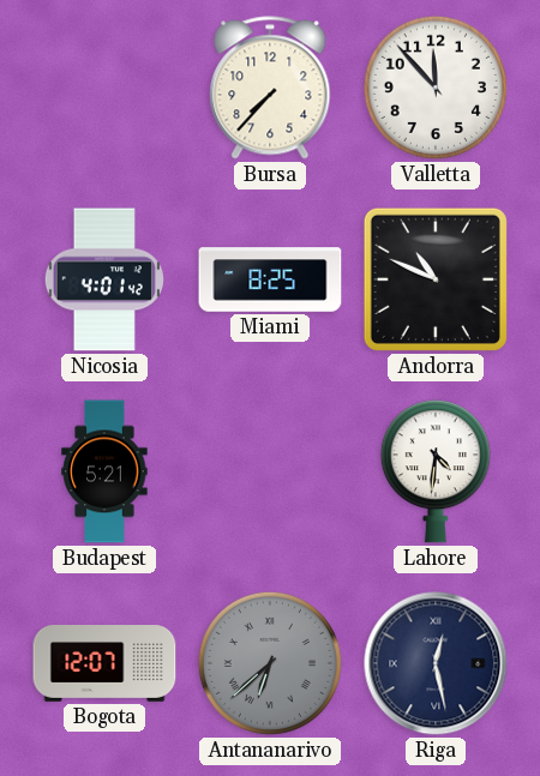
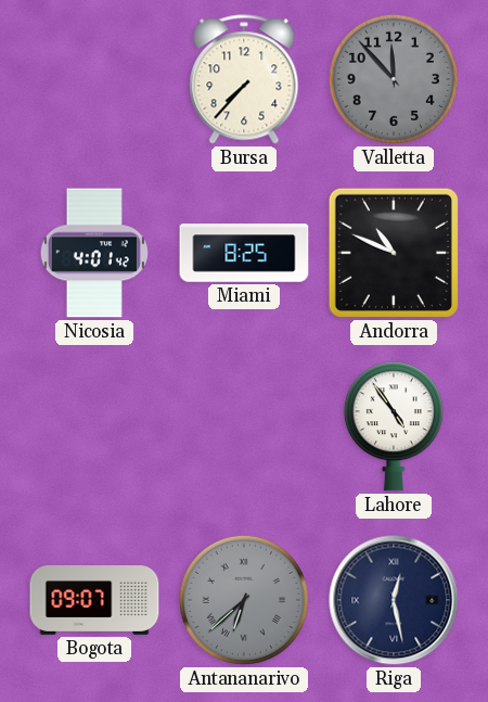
Valletta dial: white -> grey
Budapest: 5:21 -> none
Lahore: 4:31 -> 4:54
Bogota: 12:07 -> 09:07
